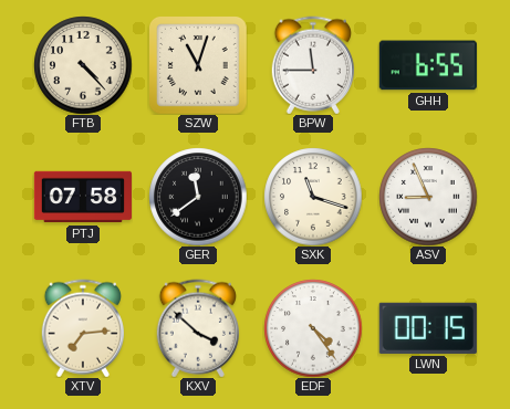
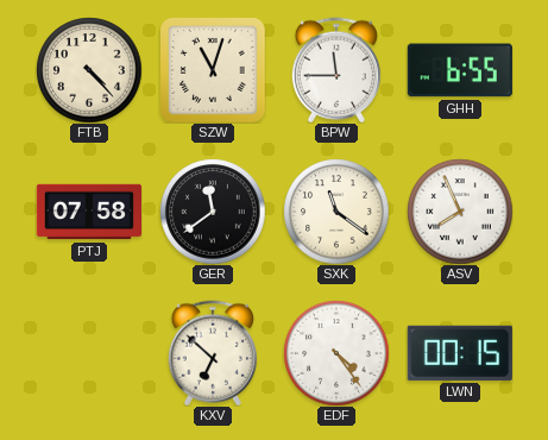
SXK: 11:18 -> 11:21
ASV: 8:56 -> 7:56
XTV: 7:14 -> none
KXV: 3:52 -> 6:52
